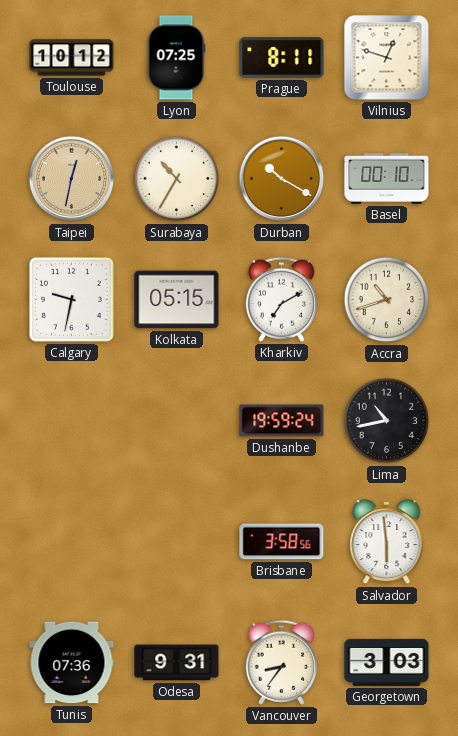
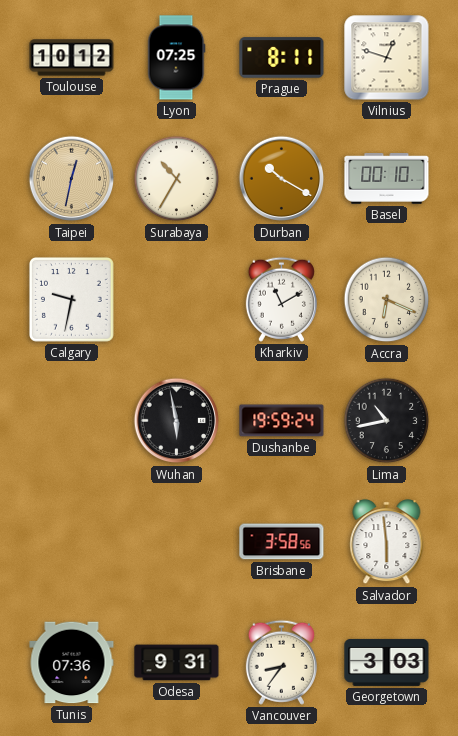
Kolkata: 05:15 -> none
Kharkiv: 7:10 -> 11:10
Accra: 10:42 -> 6:19
Wuhan: none -> 5:58
